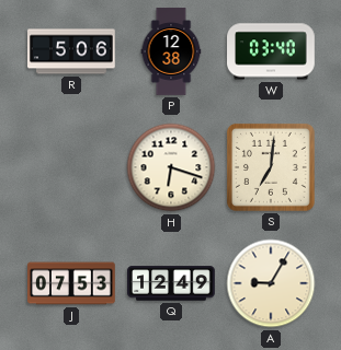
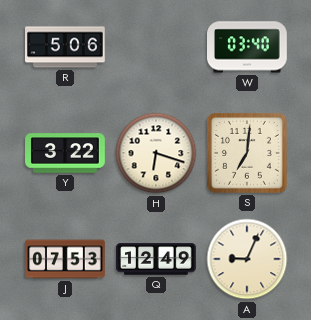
P: 12:38 -> none
Y: none -> 3:22
A: 9:05 -> 9:04
